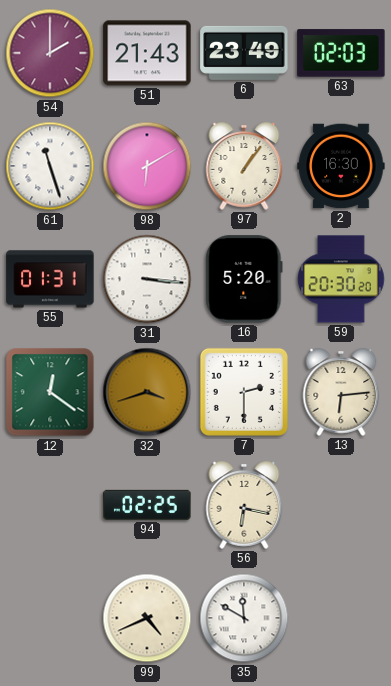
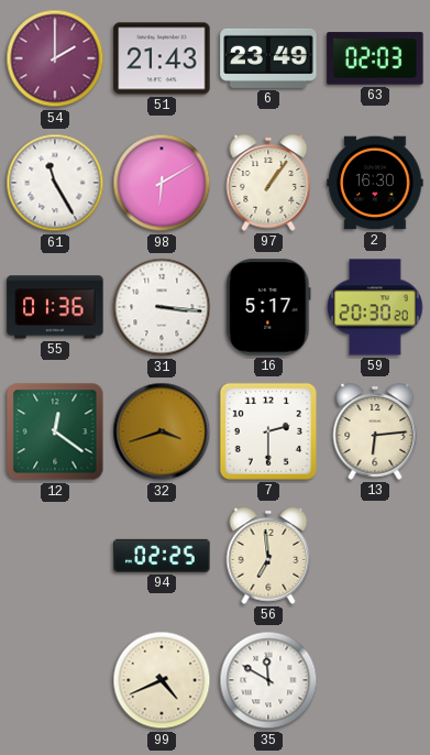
61: 11:27 -> 11:25
55: 01:31 -> 01:36
16: 5:20 -> 5:17
56: 6:17 -> 6:59
